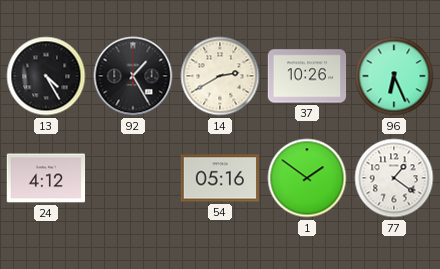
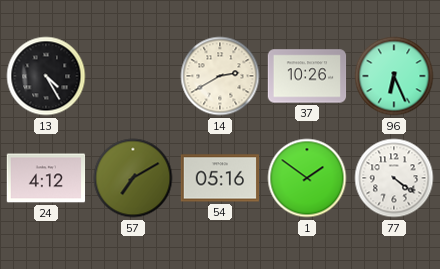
92: 1:25 -> none
57: none -> 7:10
77: 1:21 -> 4:21
